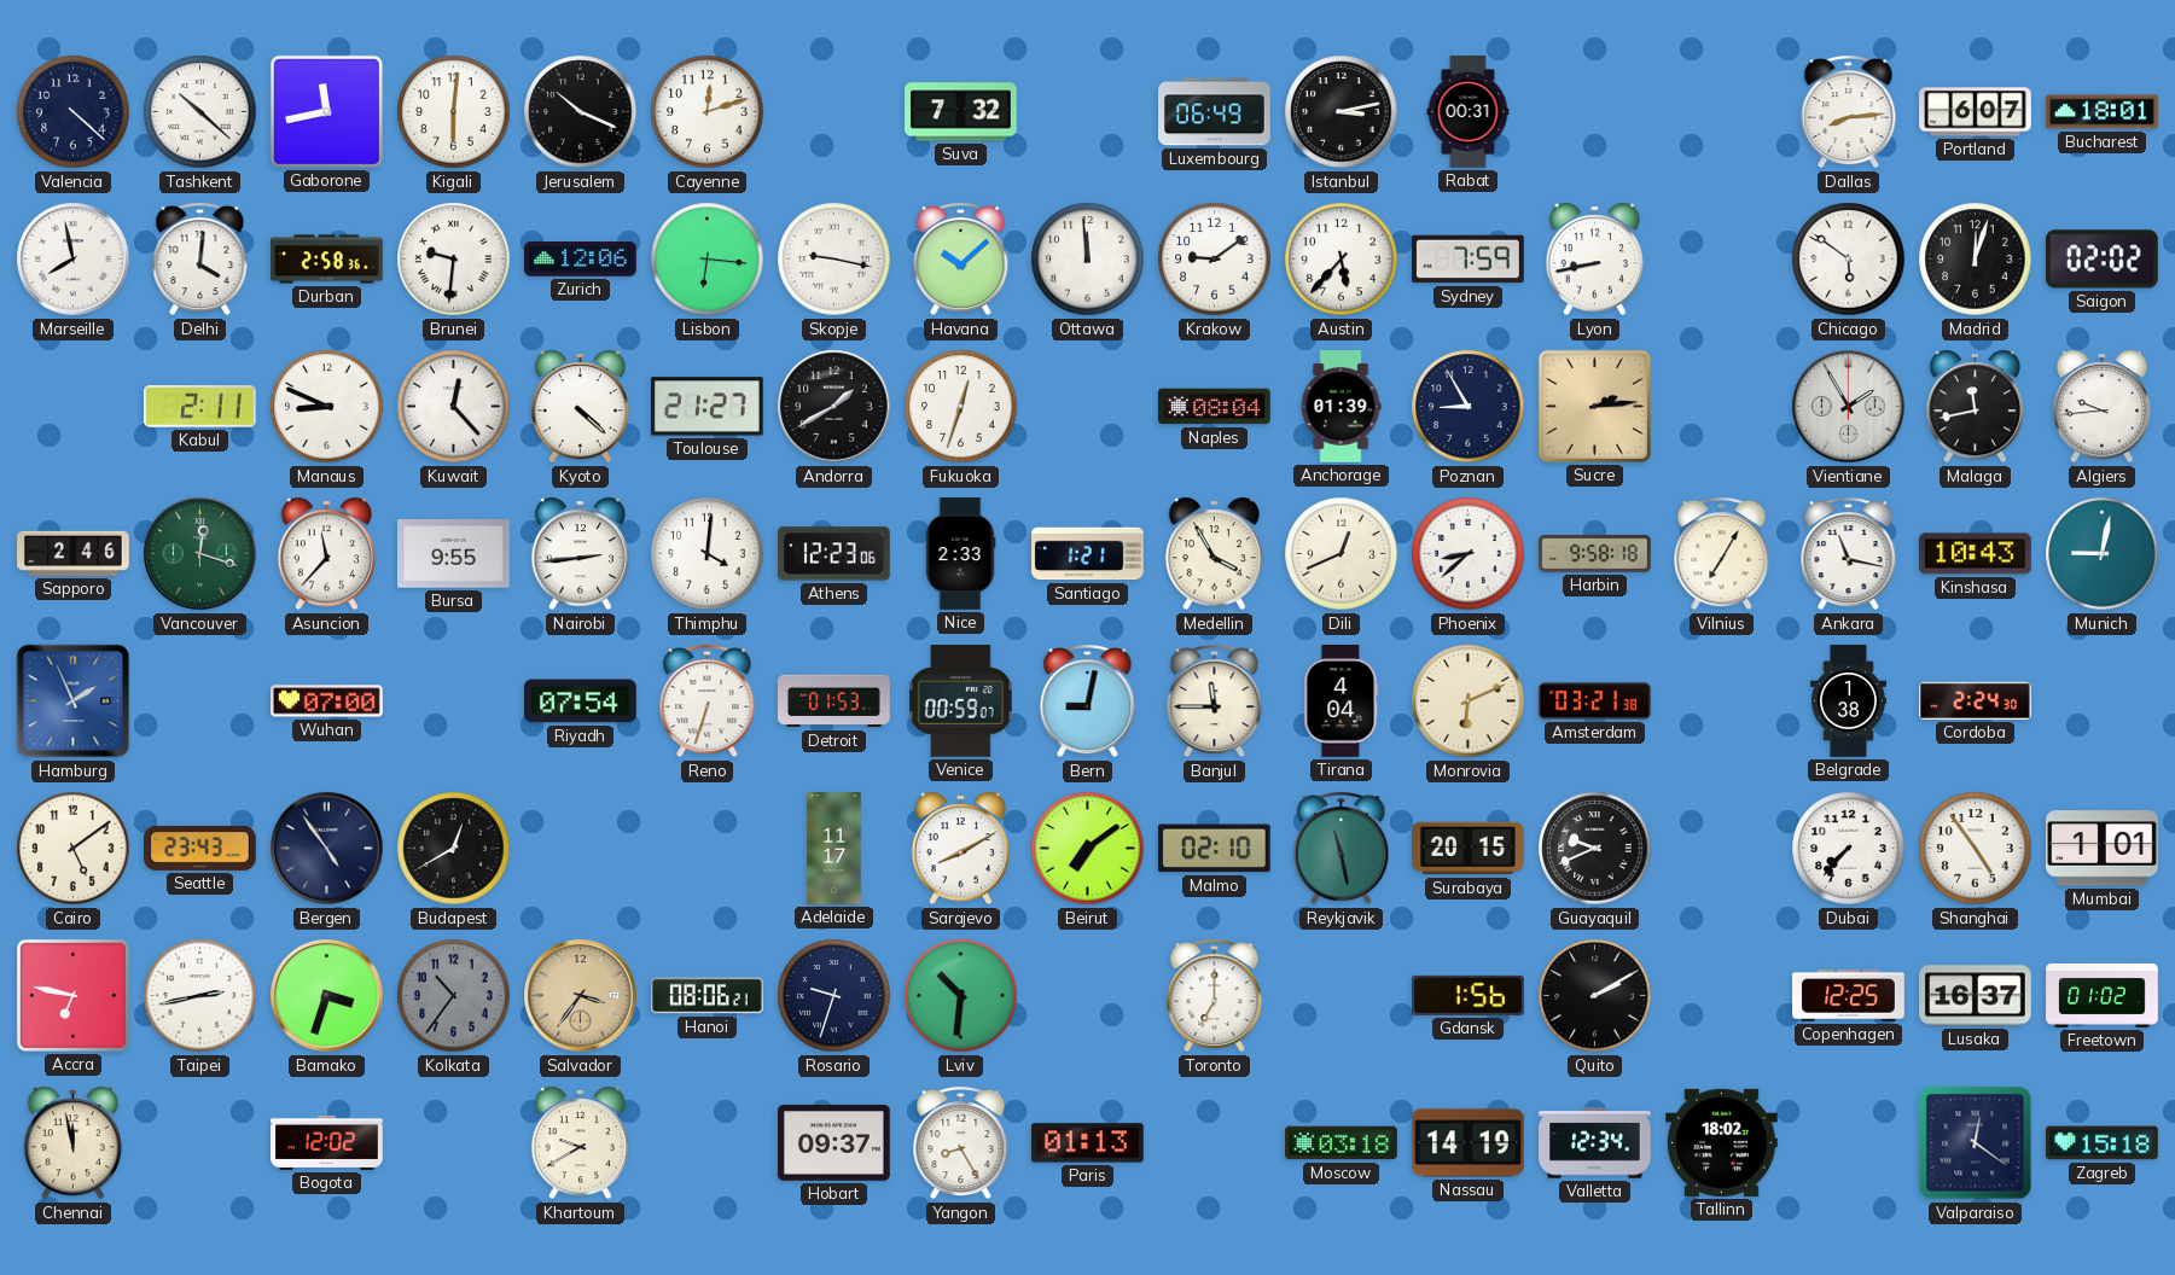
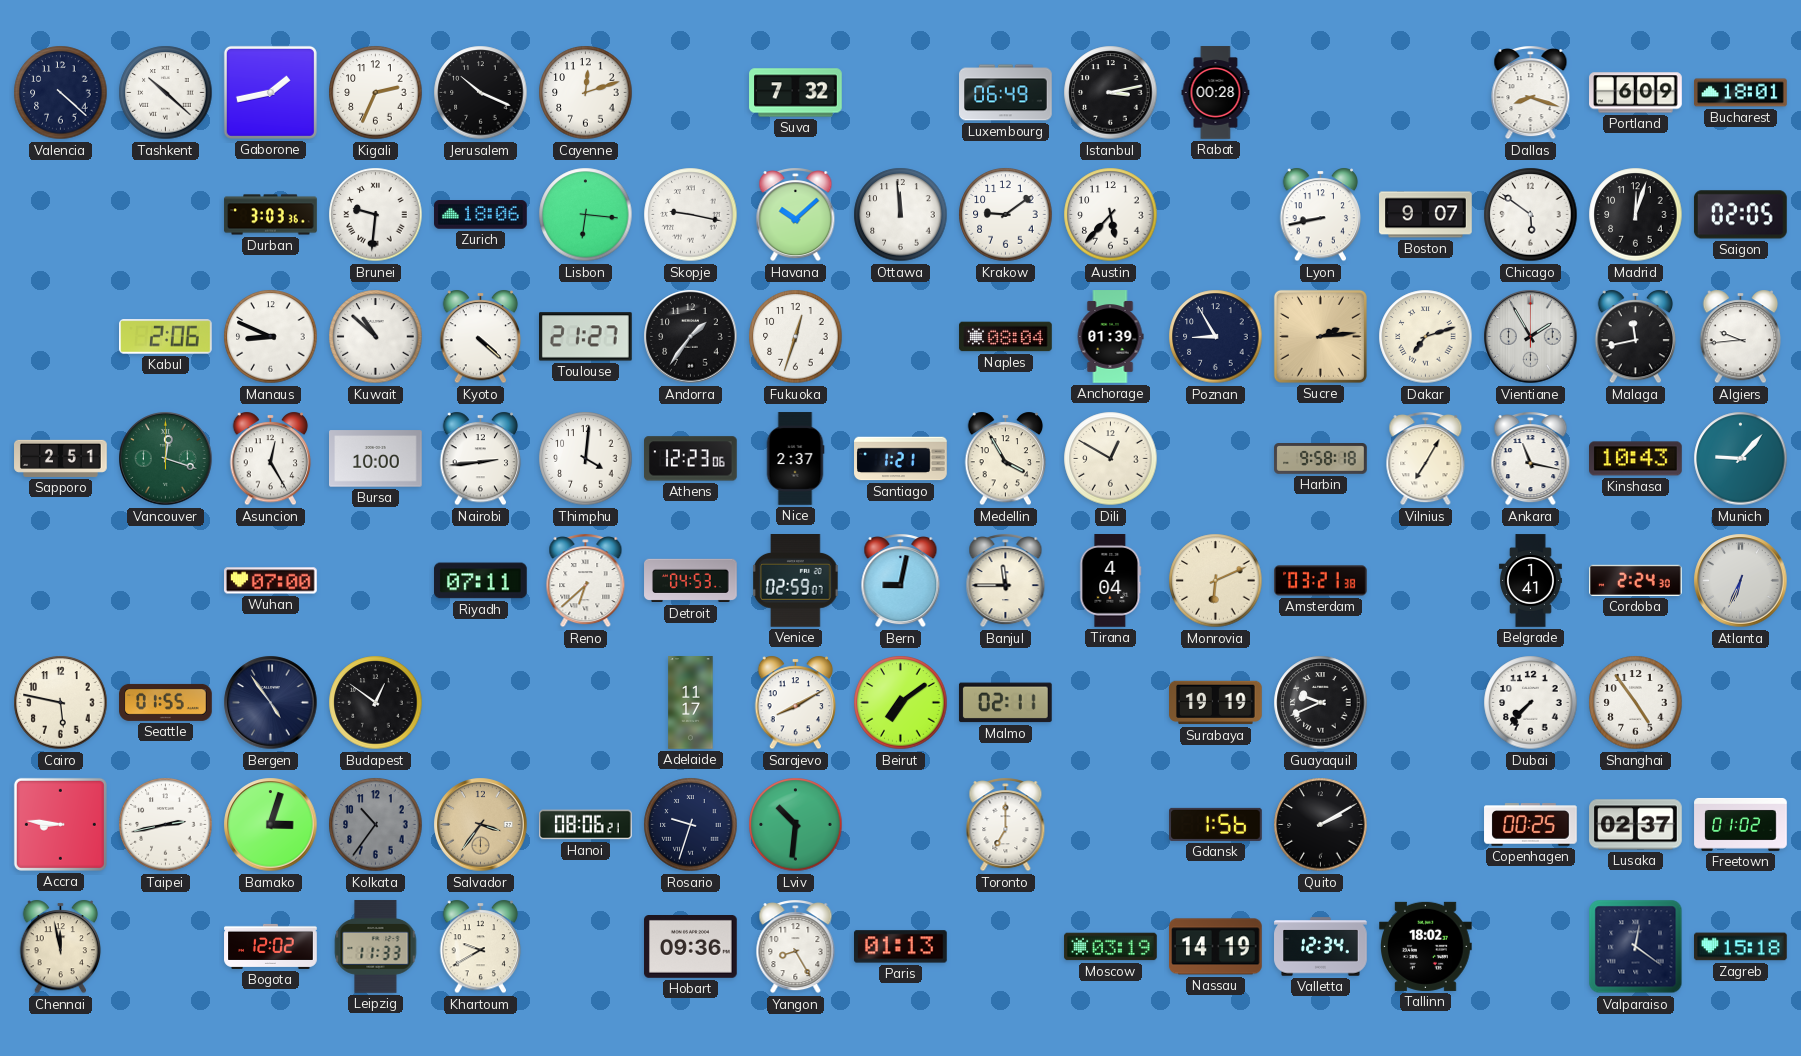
Gaborone: 11:43 -> 1:43
Kigali: 6:01 -> 2:34
Rabat: 00:31 -> 00:28
Dallas: 8:14 -> 8:18
Portland: 6:07 -> 6:09
Marseille: 7:58 -> none
Delhi: 4:01 -> none
Durban: 2:58 -> 3:03
Zurich: 12:06 -> 18:06
Sydney: 7:59 -> none
Boston: none -> 9:07
Saigon: 02:02 -> 02:05
Kabul: 2:11 -> 2:06
Kuwait: 12:23 -> 10:52
Andorra: 1:40 -> 1:36
Dakar: none -> 7:12
Sapporo: 2:46 -> 2:51
Asuncion: 11:37 -> 12:25
Bursa: 9:55 -> 10:00
Nice: 2:33 -> 2:37
Dili: 12:41 -> 12:50
Phoenix: 8:38 -> none
Munich: 9:02 -> 9:07
Hamburg: 1:56 -> none
Riyadh: 07:54 -> 07:11
Reno: 6:33 -> 6:38
Detroit: 01:53 -> 04:53
Venice: 00:59 -> 02:59
Belgrade: 1:38 -> 1:41
Atlanta: none -> 6:34
Cairo: 5:09 -> 5:47
Seattle: 23:43 -> 01:55
Budapest: 12:40 -> 12:51
Malmo: 02:10 -> 02:11
Reykjavik: 11:28 -> none
Surabaya: 20:15 -> 19:19
Mumbai: 1:01 -> none
Accra: 6:47 -> 8:46
Bamako: 3:33 -> 3:03
Copenhagen: 12:25 -> 00:25
Lusaka: 16:37 -> 02:37
Leipzig: none -> 11:33
Hobart: 09:37 -> 09:36
Moscow: 03:18 -> 03:19
